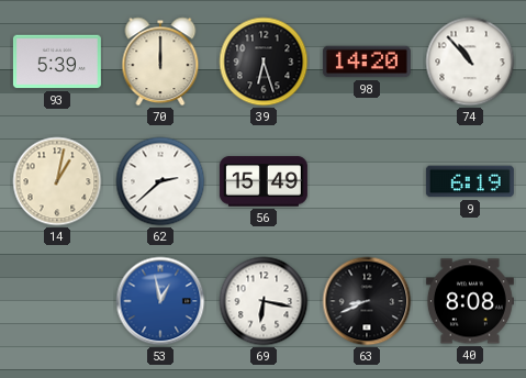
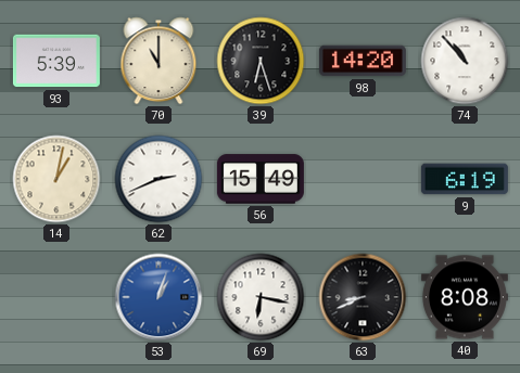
70: 12:00 -> 11:00
62: 2:38 -> 2:41
53: 12:58 -> 1:03
